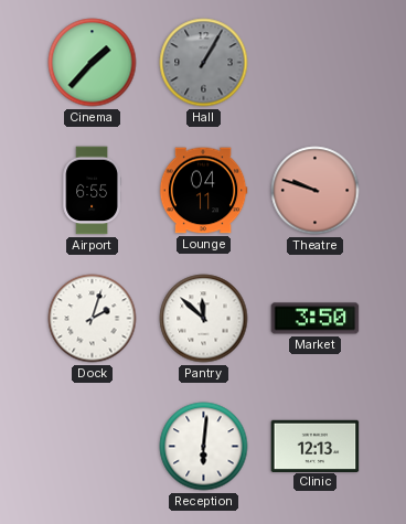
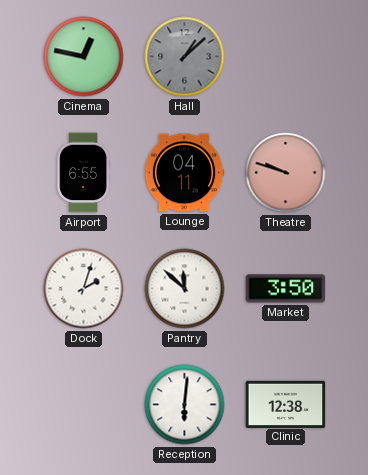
Cinema: 1:37 -> 12:47
Hall: 1:05 -> 1:08
Clinic: 12:13 -> 12:38
